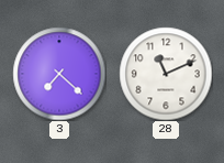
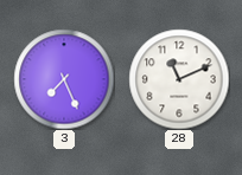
3: 7:22 -> 7:26
